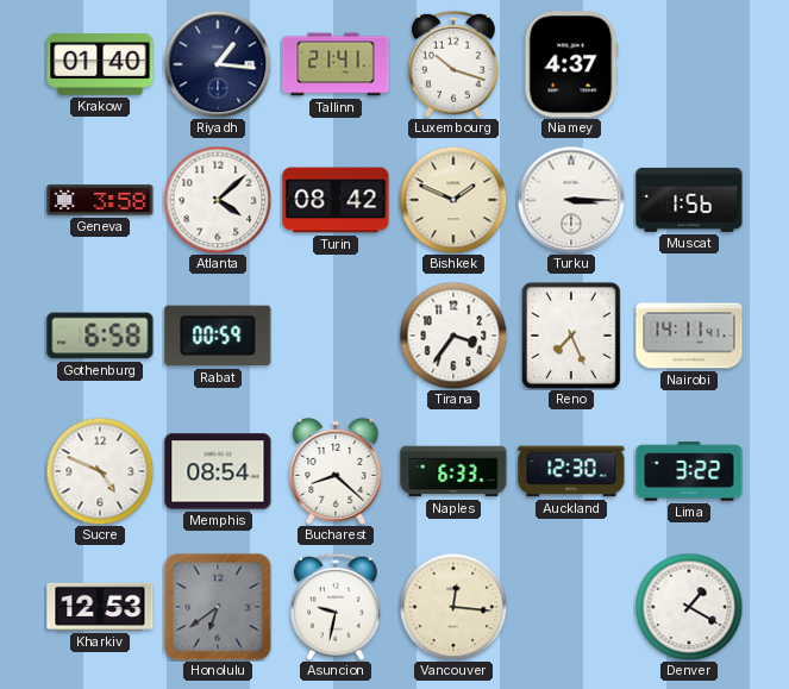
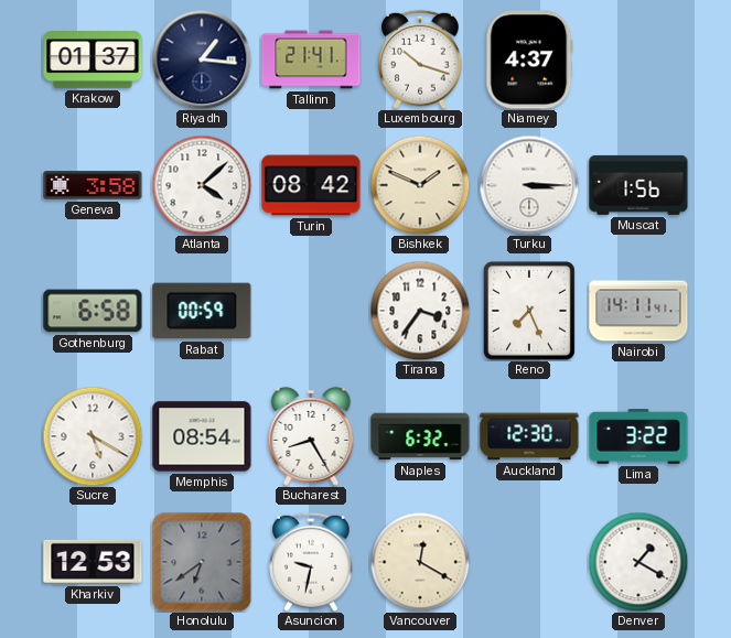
Krakow: 01:40 -> 01:37
Sucre: 4:49 -> 5:20
Bucharest: 8:22 -> 8:25
Naples: 6:33 -> 6:32
Vancouver: 12:16 -> 12:20
